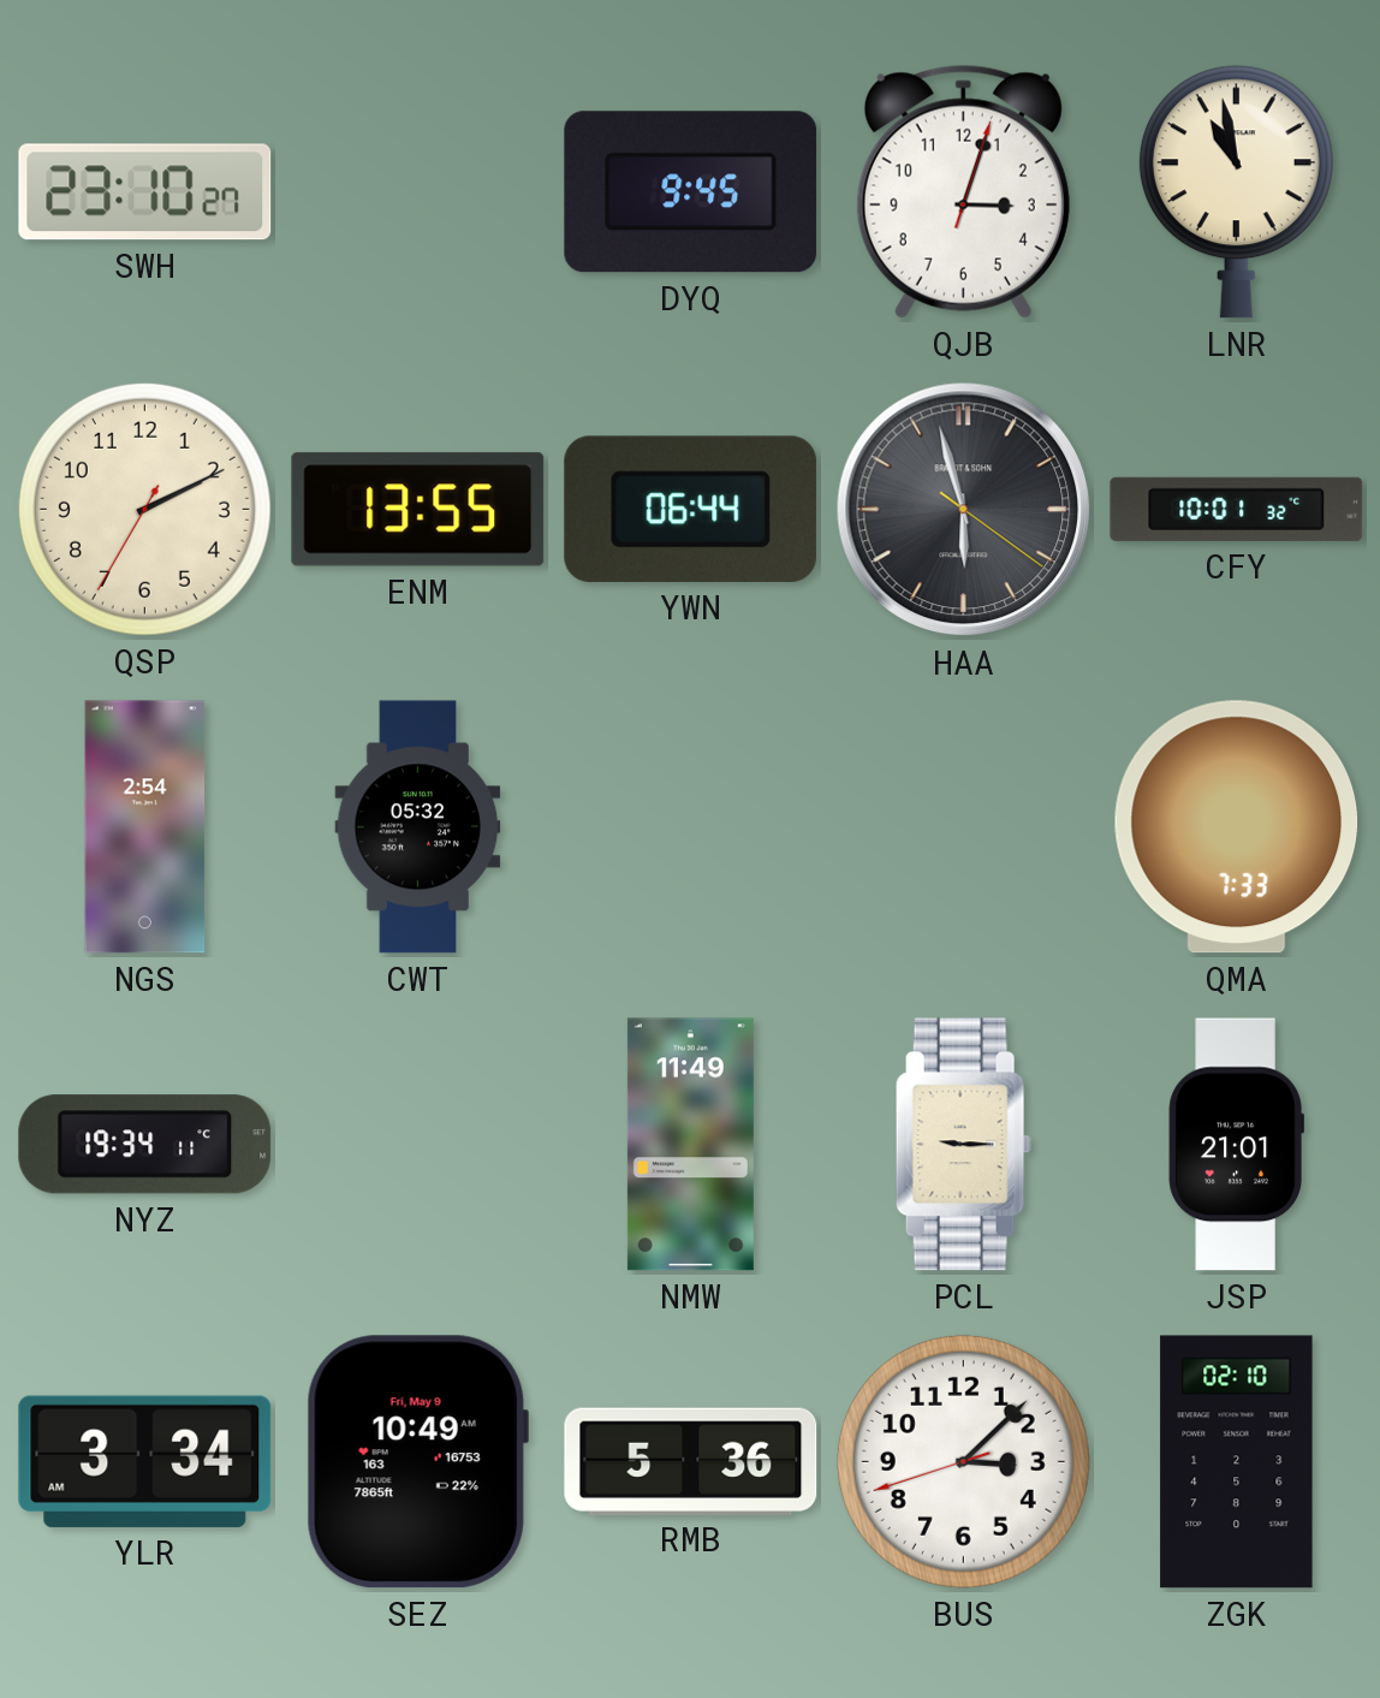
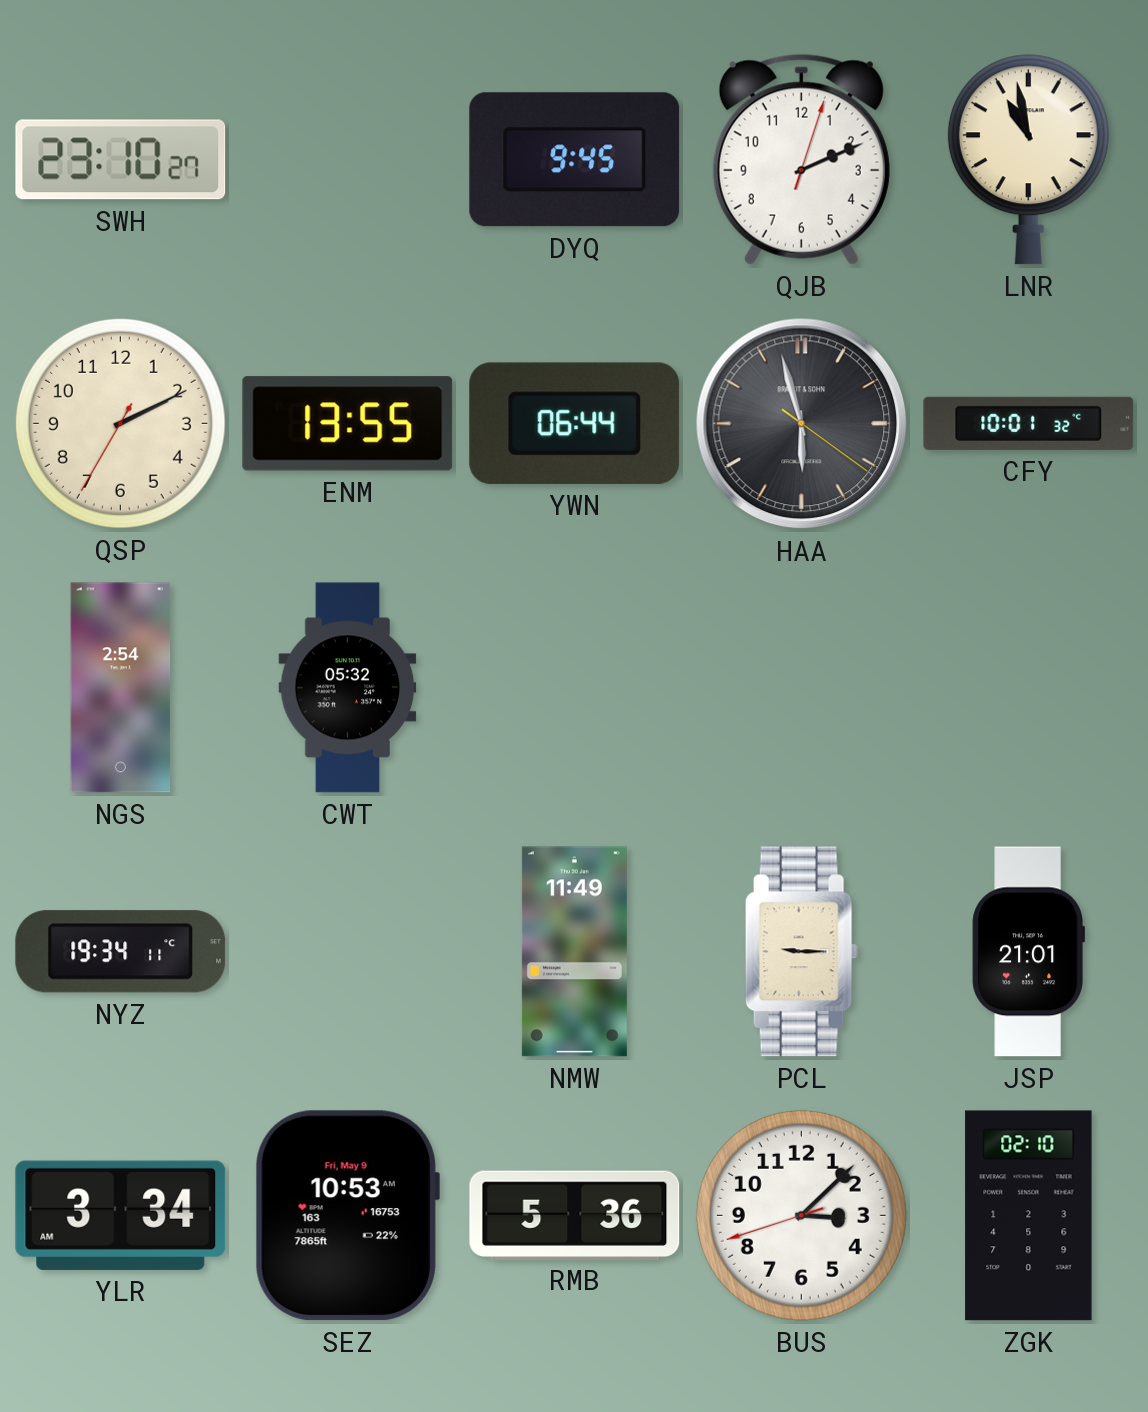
QJB: 3:03 -> 2:11
QMA: 7:33 -> none
SEZ: 10:49 -> 10:53
